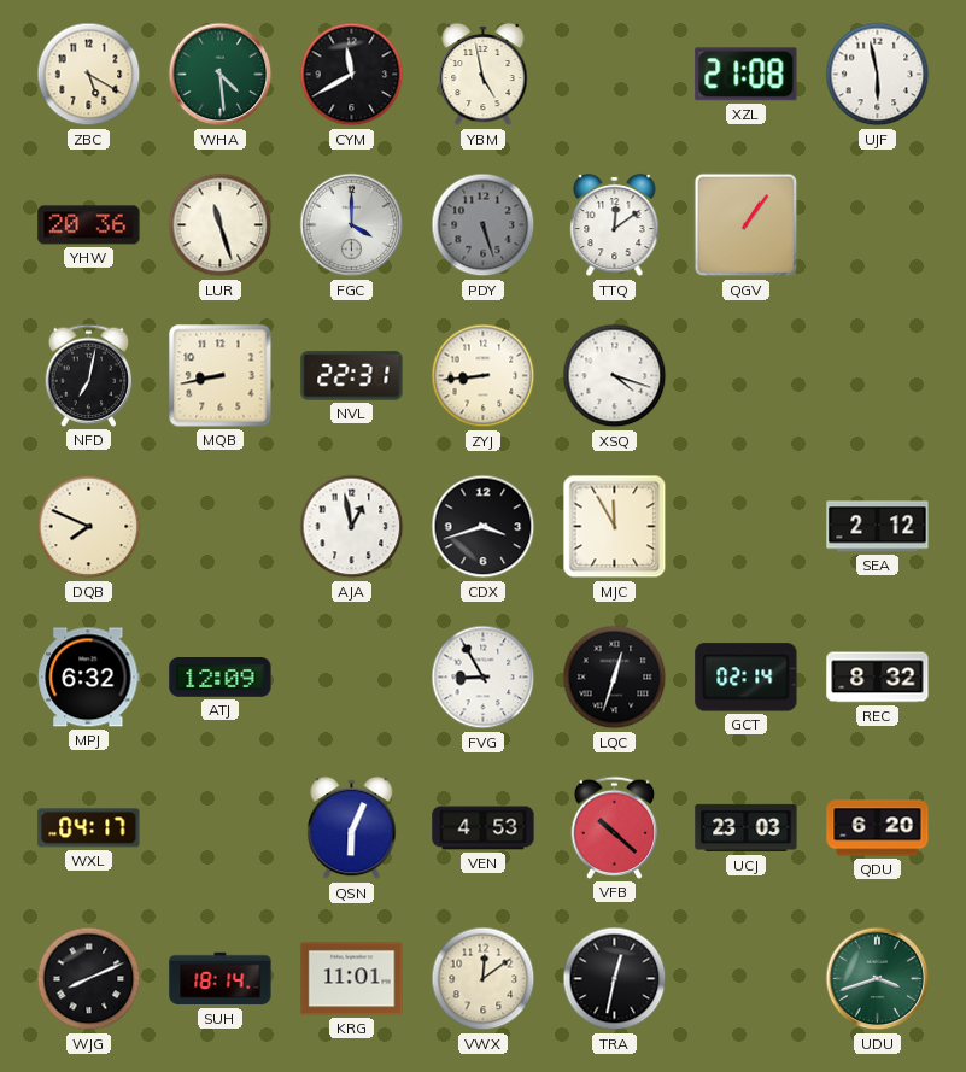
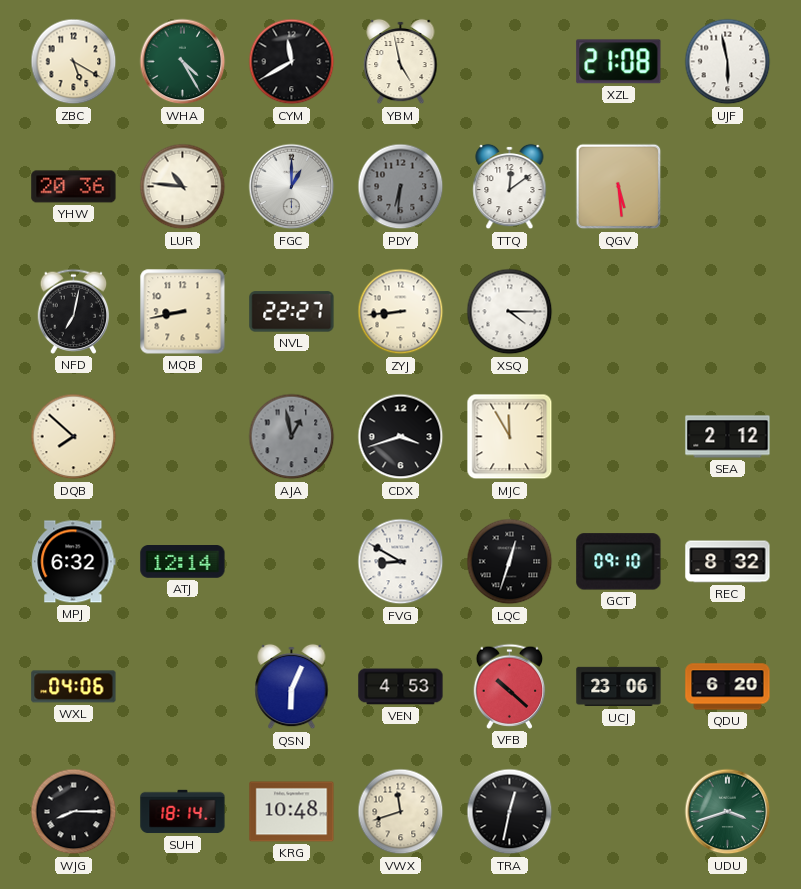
WHA: 4:29 -> 4:25
LUR: 11:27 -> 10:46
FGC: 4:00 -> 1:00
PDY: 5:27 -> 6:31
QGV: 1:06 -> 5:29
NVL: 22:31 -> 22:27
XSQ: 4:18 -> 4:15
DQB: 7:49 -> 7:52
AJA dial: white -> grey
ATJ: 12:09 -> 12:14
FVG: 8:55 -> 8:50
GCT: 02:14 -> 09:10
WXL: 04:17 -> 04:06
UCJ: 23:03 -> 23:06
WJG: 8:11 -> 8:15
KRG: 11:01 -> 10:48
VWX: 12:09 -> 11:42
